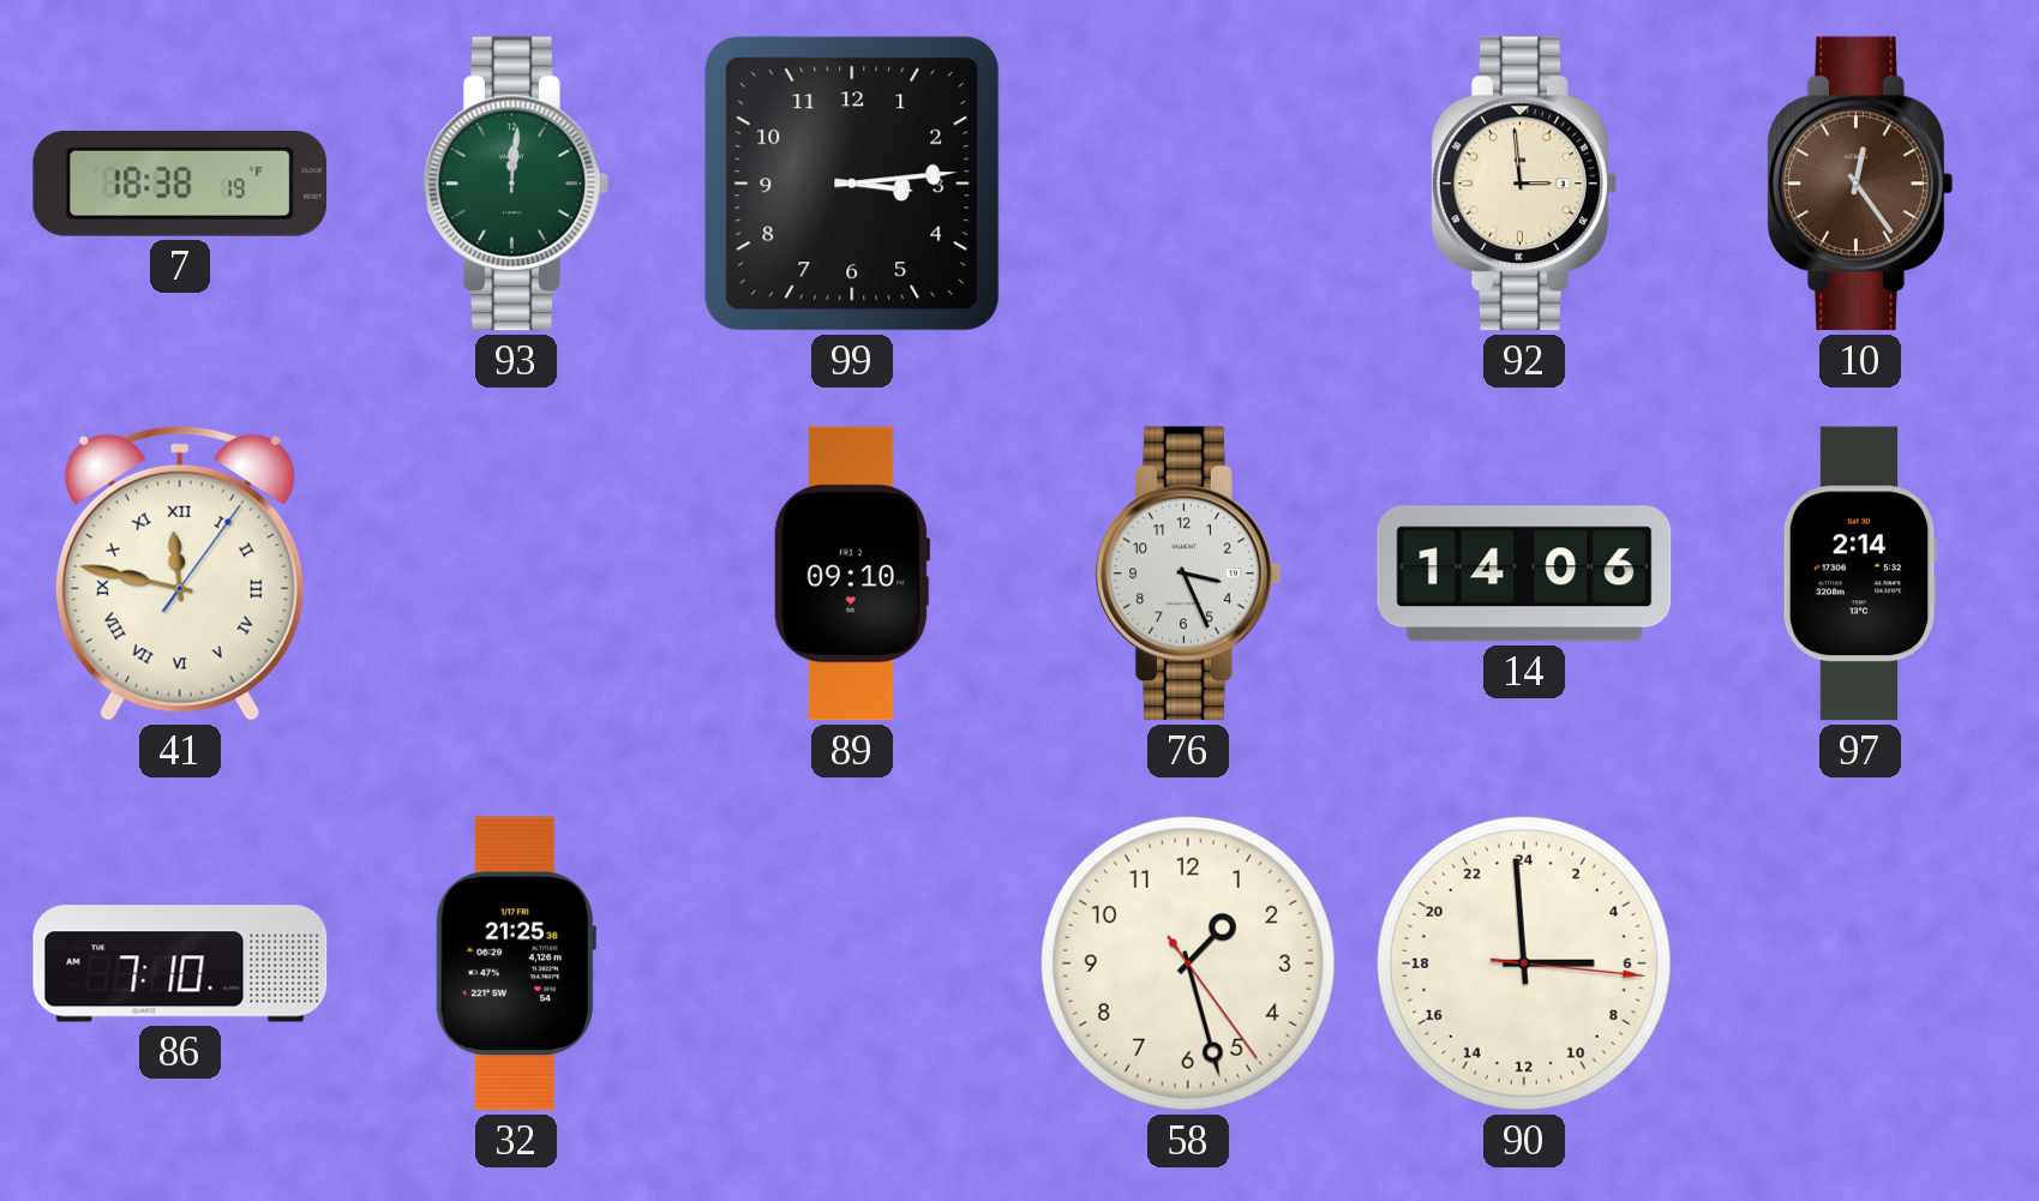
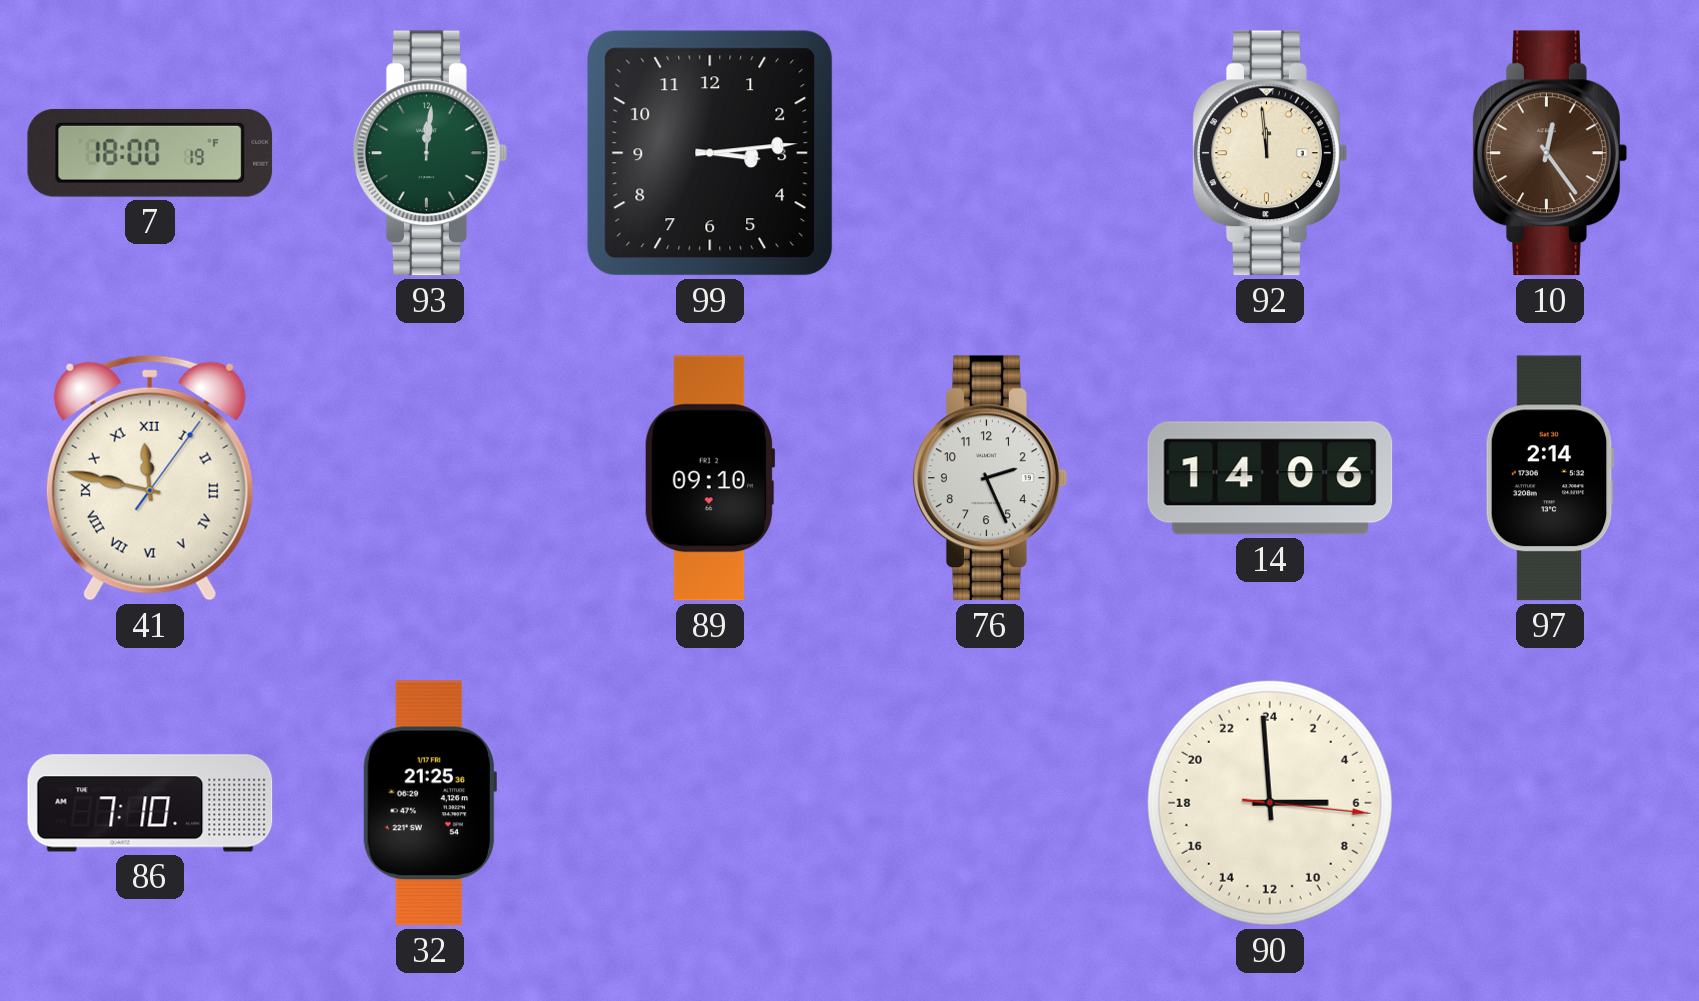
7: 18:38 -> 18:00
92: 2:59 -> 11:59
76: 3:26 -> 2:26
58: 1:27 -> none
